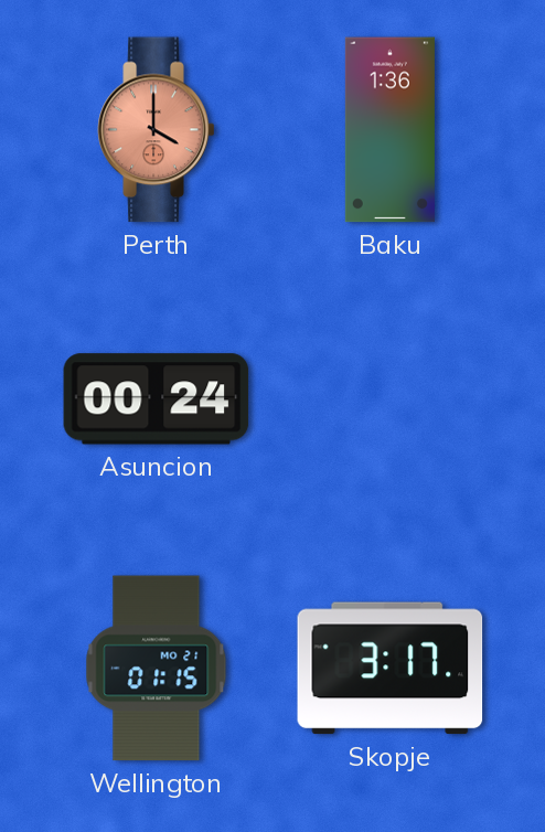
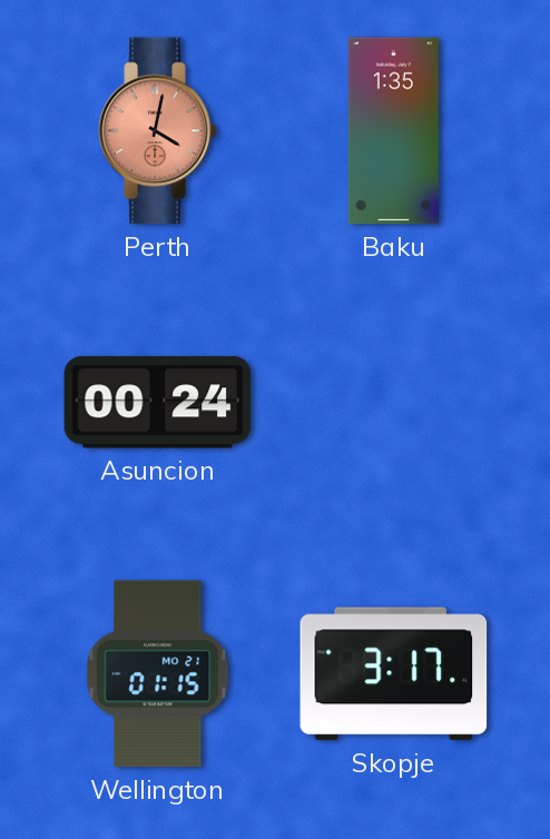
Perth: 4:00 -> 4:02
Baku: 1:36 -> 1:35
